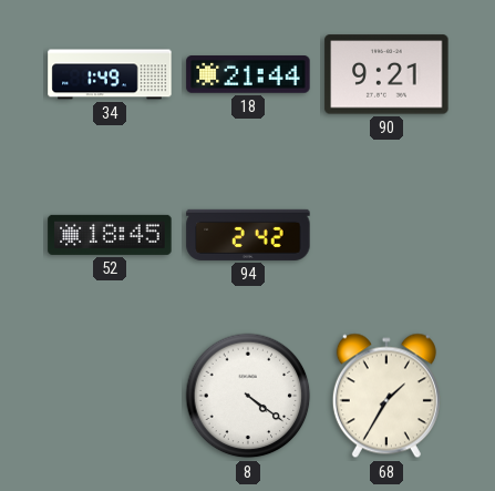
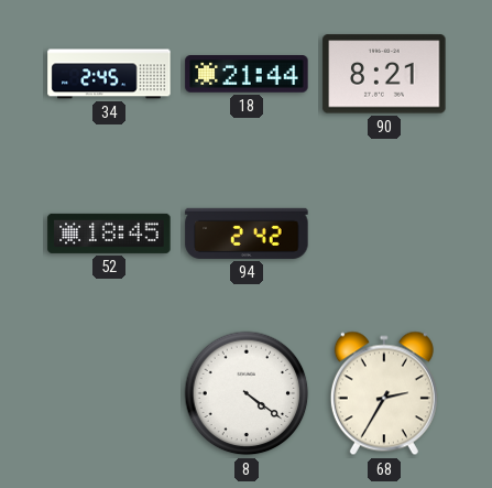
34: 1:49 -> 2:45
90: 9:21 -> 8:21
68: 1:35 -> 2:35
